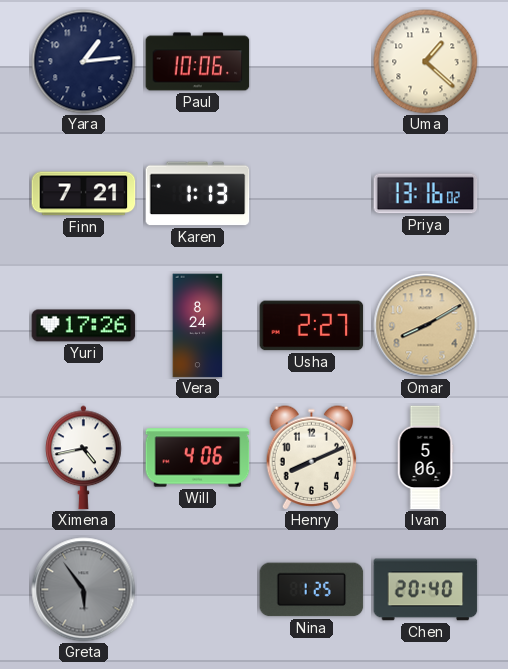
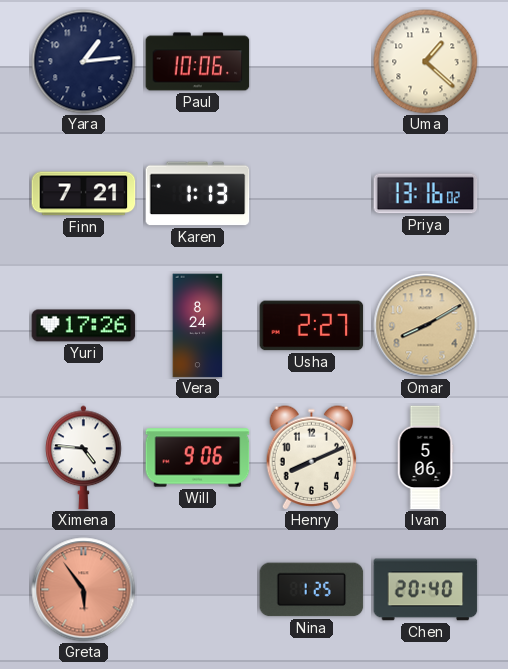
Ximena: 4:43 -> 4:46
Will: 4:06 -> 9:06
Greta dial: grey -> salmon
